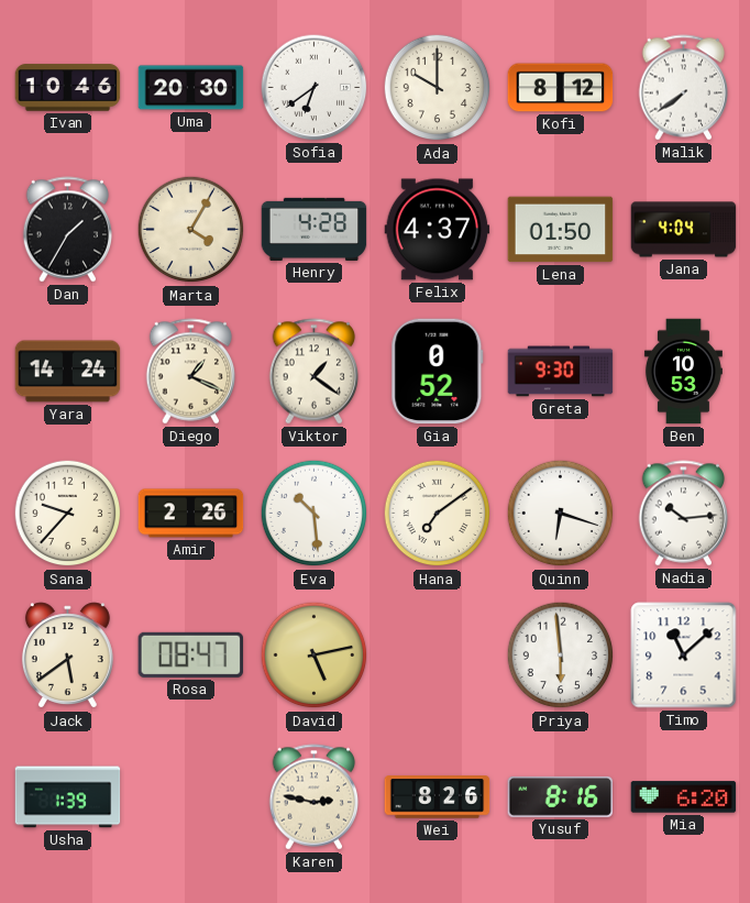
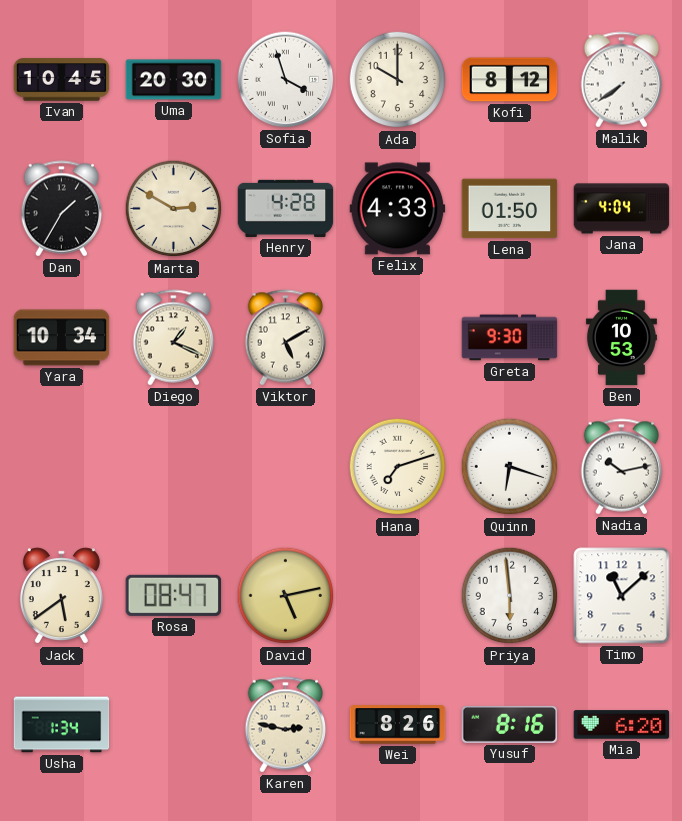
Ivan: 10:46 -> 10:45
Sofia: 6:39 -> 3:57
Marta: 4:05 -> 2:50
Felix: 4:37 -> 4:33
Yara: 14:24 -> 10:34
Viktor: 1:21 -> 5:10
Gia: 0:52 -> none
Sana: 9:37 -> none
Amir: 2:26 -> none
Eva: 10:29 -> none
Hana: 7:09 -> 7:12
Nadia: 10:14 -> 10:13
Usha: 1:39 -> 1:34
